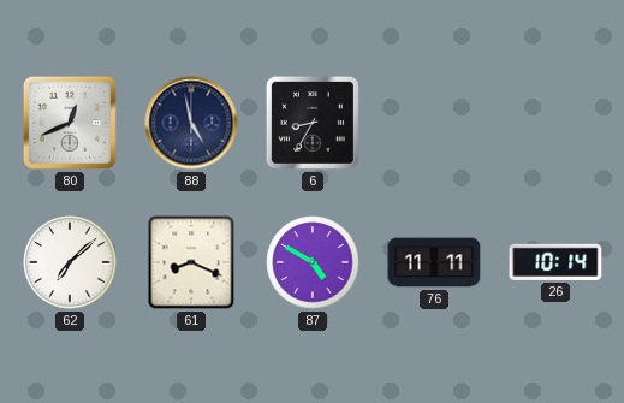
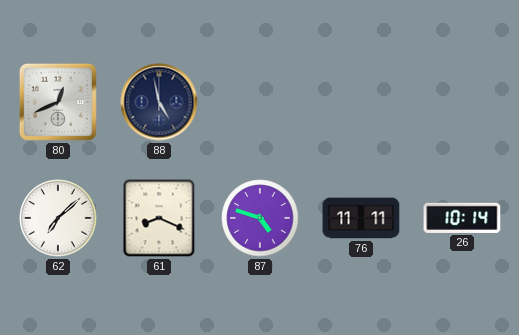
6: 8:35 -> none
87: 4:50 -> 4:48
